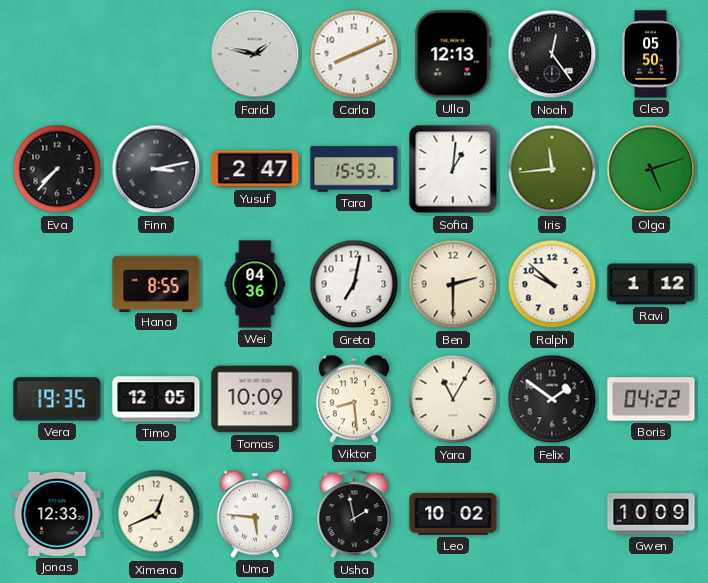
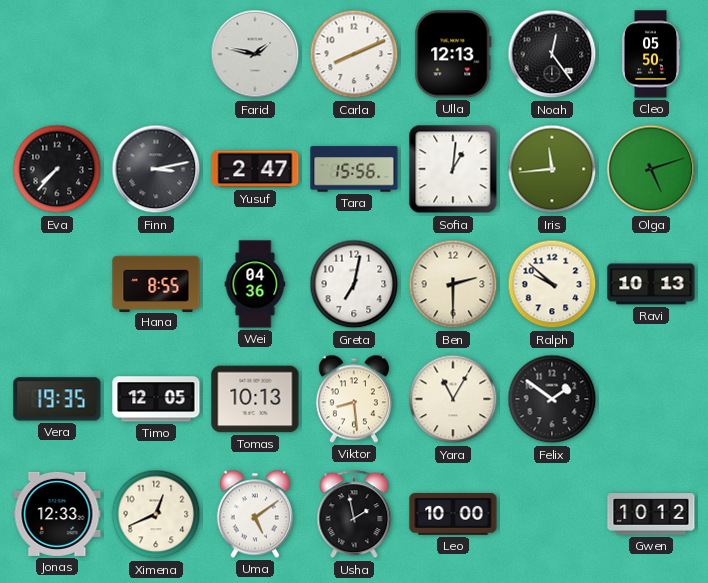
Tara: 15:53 -> 15:56
Ravi: 1:12 -> 10:13
Tomas: 10:09 -> 10:13
Boris: 04:22 -> none
Uma: 5:46 -> 5:09
Leo: 10:02 -> 10:00
Gwen: 10:09 -> 10:12
